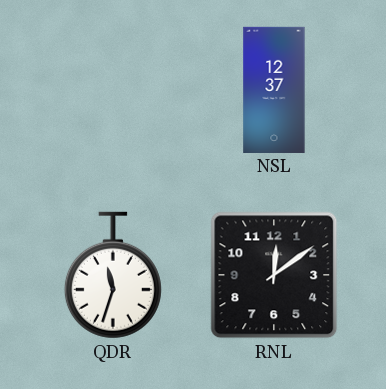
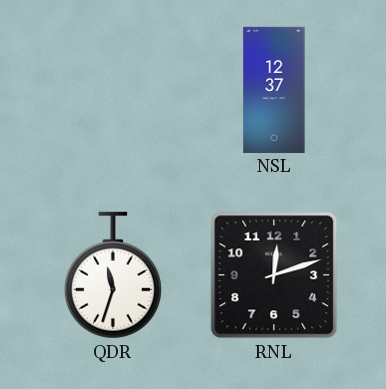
RNL: 12:09 -> 12:12
